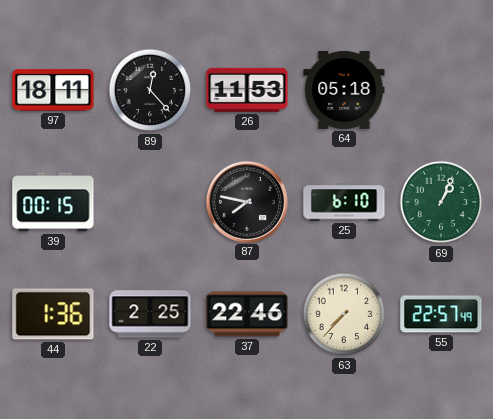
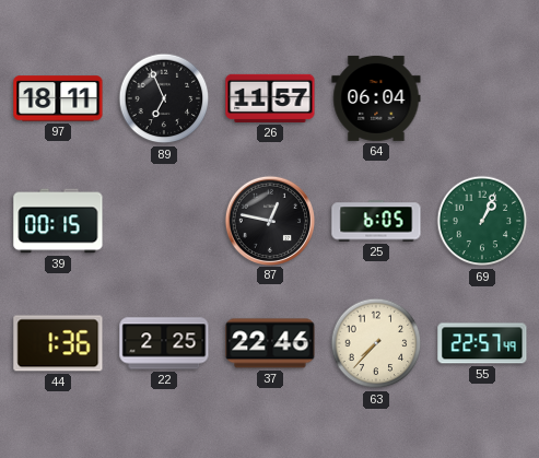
89: 12:23 -> 6:56
26: 11:53 -> 11:57
64: 05:18 -> 06:04
87: 7:47 -> 12:47
25: 6:10 -> 6:05
